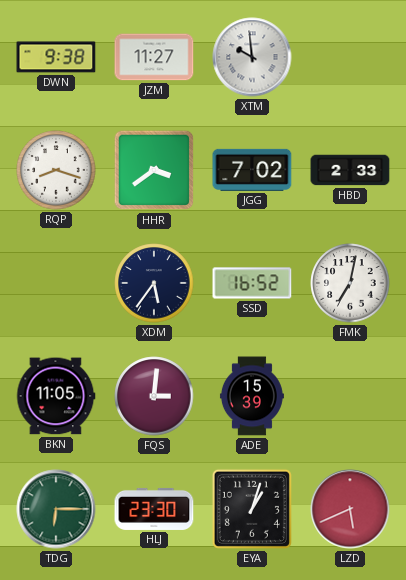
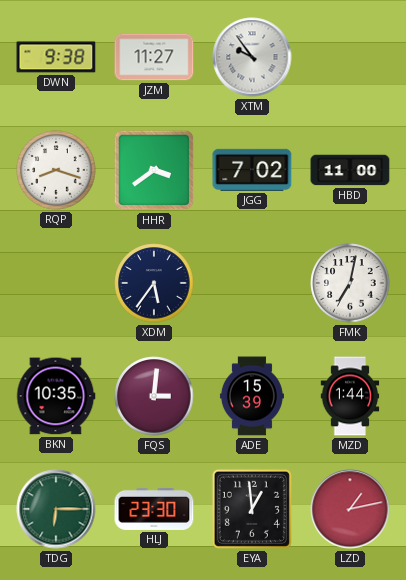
XTM: 9:59 -> 9:54
HBD: 2:33 -> 11:00
SSD: 16:52 -> none
BKN: 11:05 -> 10:35
MZD: none -> 1:44
EYA: 1:03 -> 12:59
LZD: 5:41 -> 1:13
